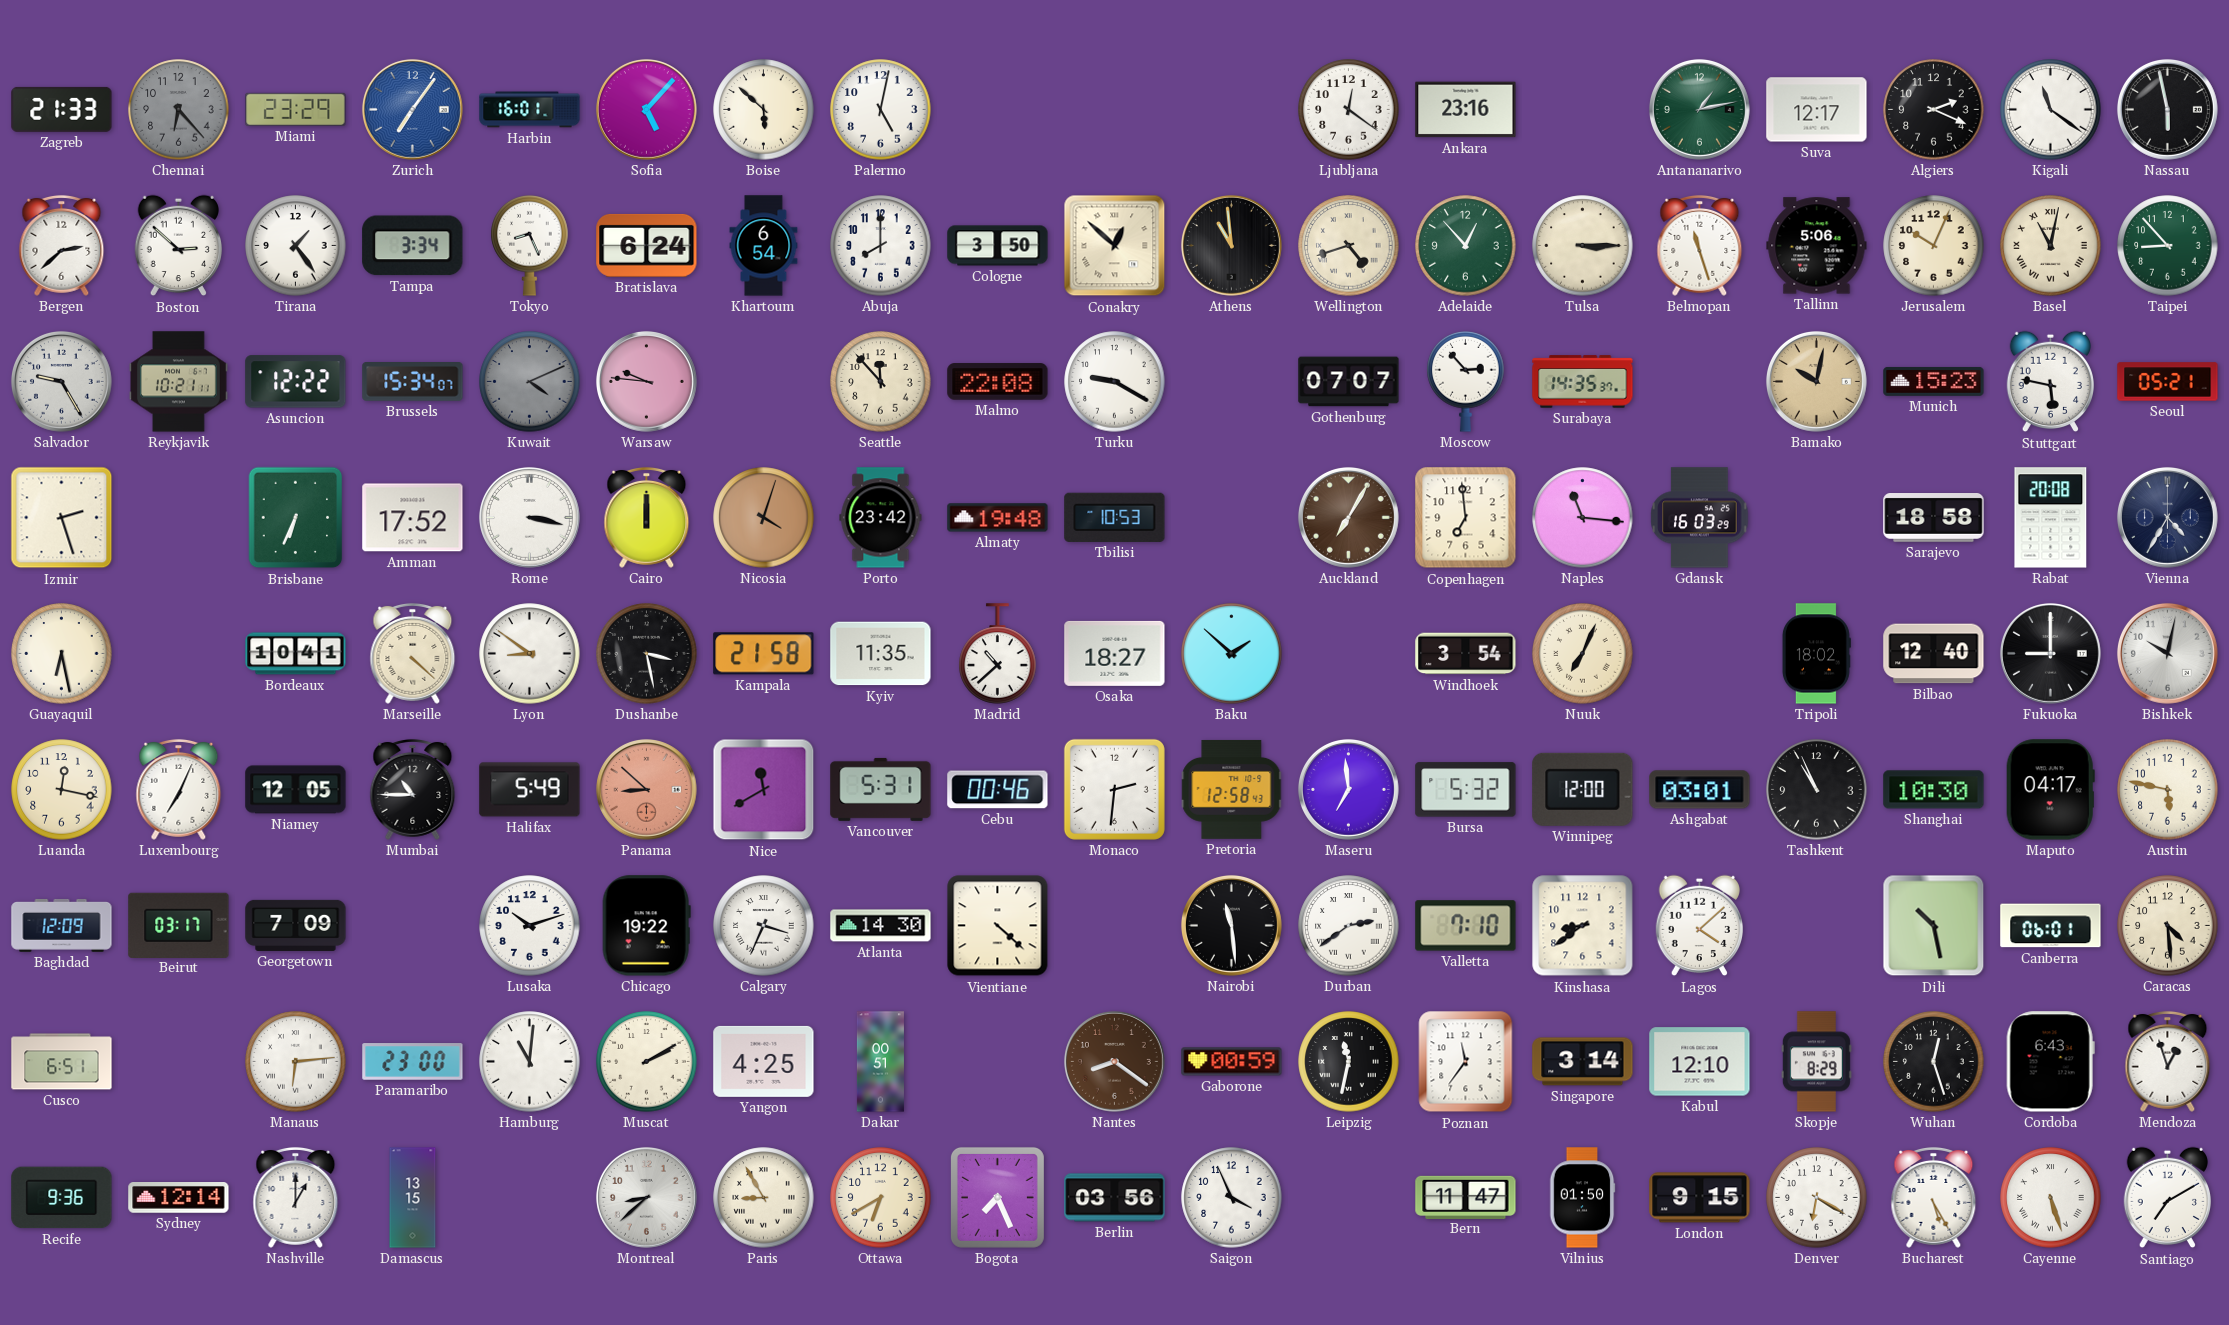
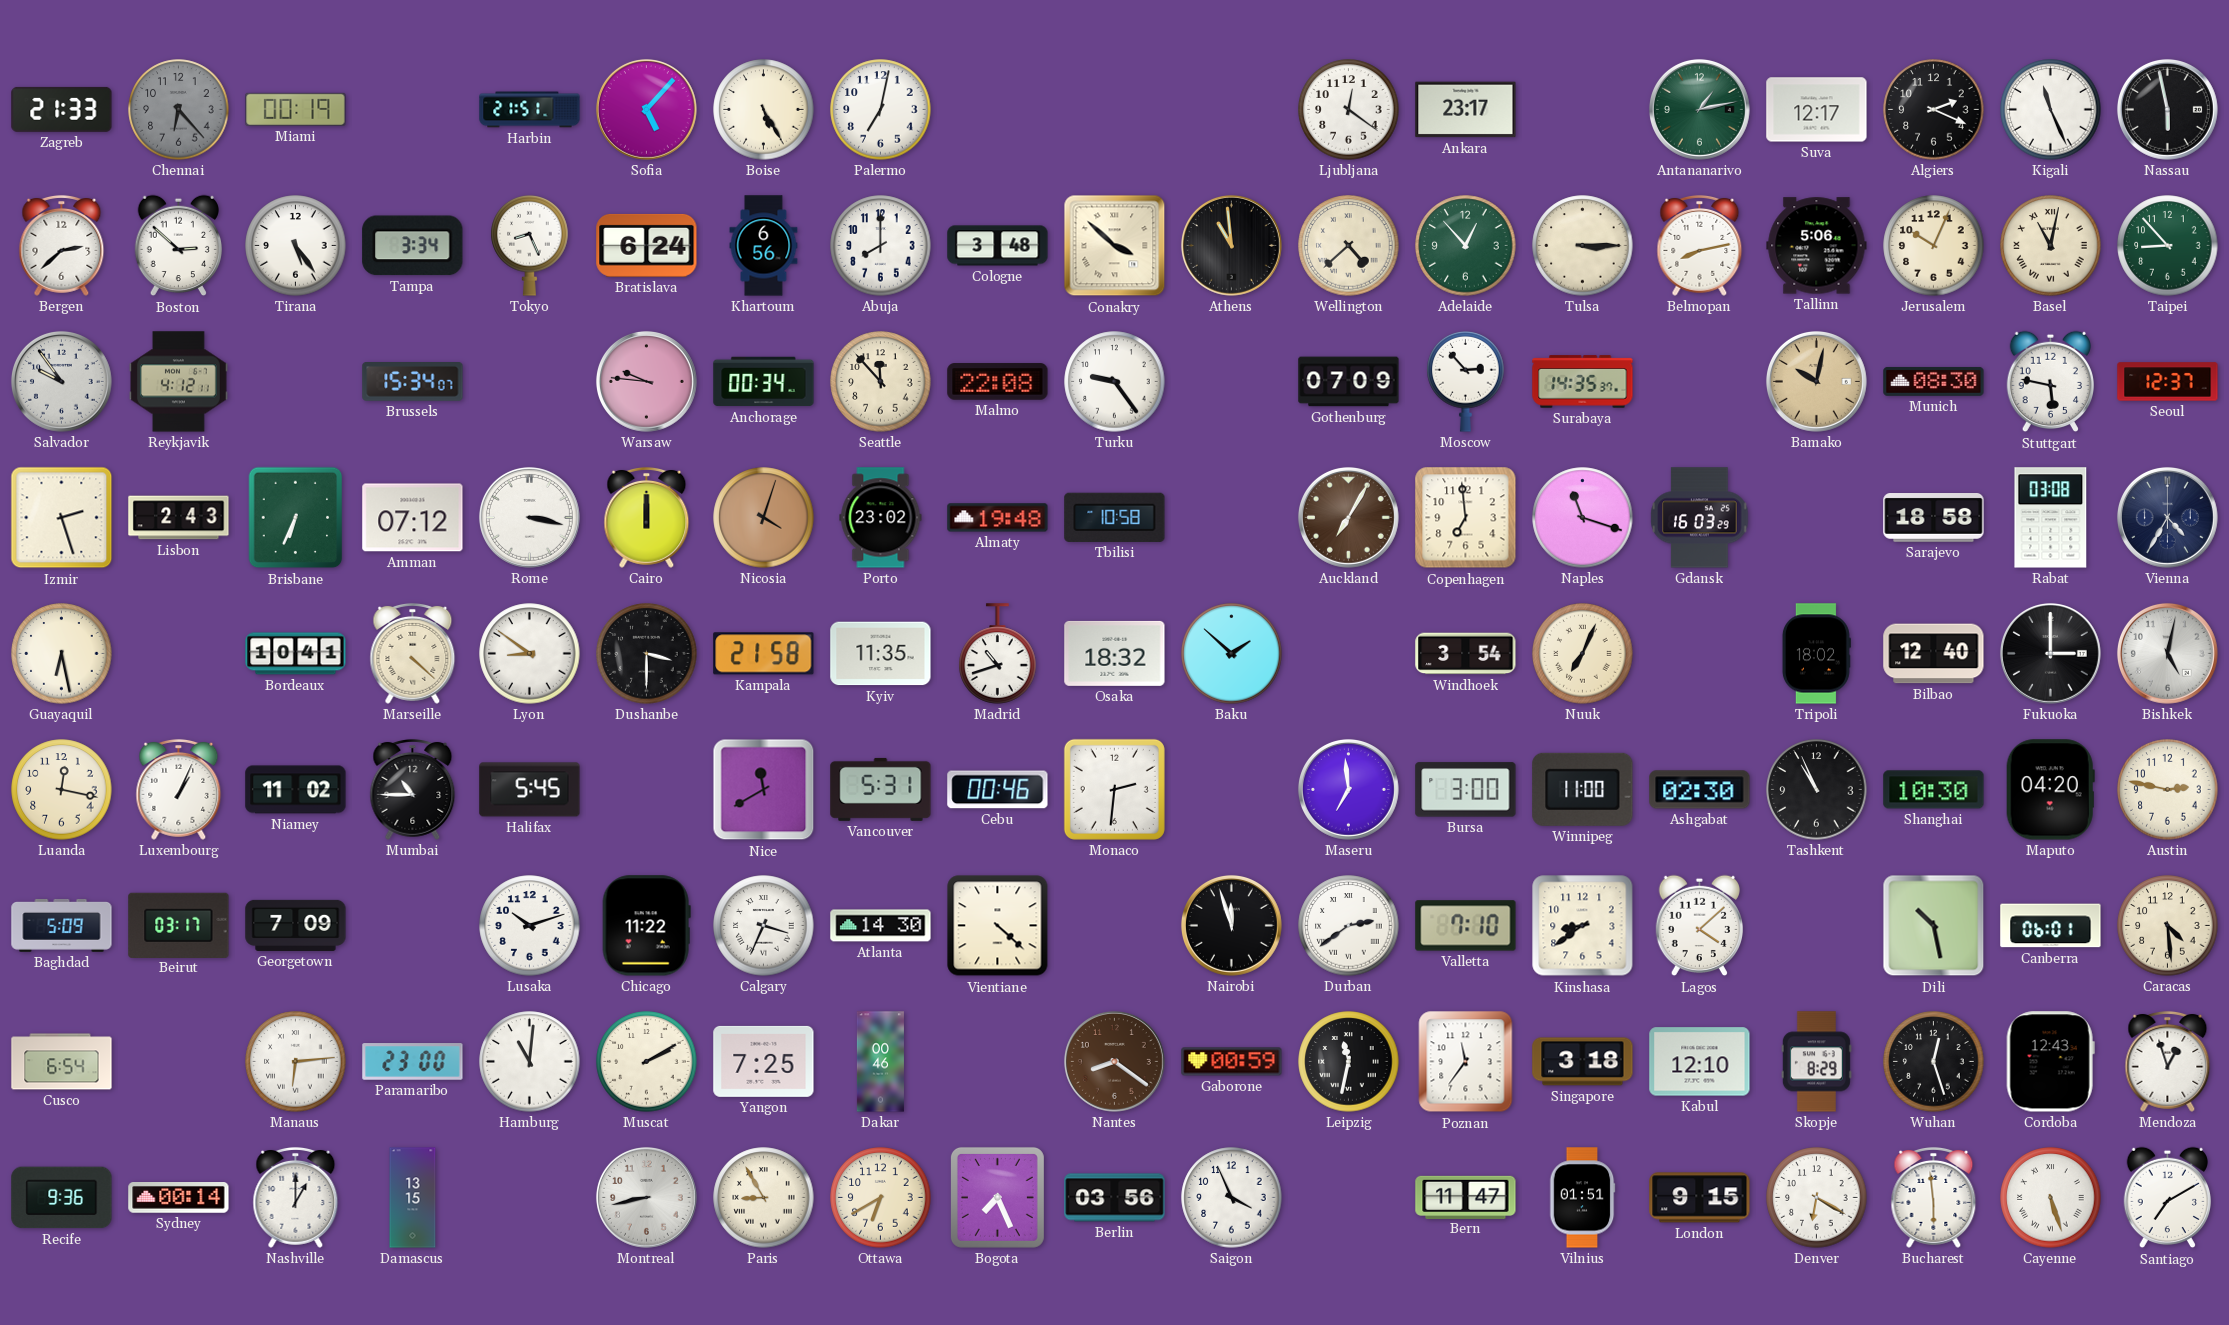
Miami: 23:29 -> 00:19
Zurich: 7:06 -> none
Harbin: 16:01 -> 21:51
Boise: 5:52 -> 5:25
Palermo: 5:02 -> 7:02
Ankara: 23:16 -> 23:17
Kigali: 11:21 -> 11:26
Tirana: 1:24 -> 5:24
Khartoum: 6:54 -> 6:56
Cologne: 3:50 -> 3:48
Conakry: 12:52 -> 3:52
Wellington: 4:42 -> 4:38
Belmopan: 11:27 -> 8:13
Salvador: 9:25 -> 9:54
Reykjavik: 10:21 -> 4:12
Asuncion: 12:22 -> none
Kuwait: 4:11 -> none
Anchorage: none -> 00:34
Turku: 9:20 -> 9:24
Gothenburg: 07:07 -> 07:09
Munich: 15:23 -> 08:30
Seoul: 05:21 -> 12:37
Lisbon: none -> 2:43
Amman: 17:52 -> 07:12
Porto: 23:42 -> 23:02
Tbilisi: 10:53 -> 10:58
Naples: 11:16 -> 11:18
Rabat: 20:08 -> 03:08
Dushanbe: 3:28 -> 3:30
Madrid: 10:38 -> 10:42
Osaka: 18:27 -> 18:32
Fukuoka: 9:00 -> 3:00
Bishkek: 10:02 -> 5:02
Luxembourg: 7:04 -> 1:04
Niamey: 12:05 -> 11:02
Halifax: 5:49 -> 5:45
Panama: 8:52 -> none
Pretoria: 12:58 -> none
Bursa: 5:32 -> 3:00
Winnipeg: 12:00 -> 11:00
Ashgabat: 03:01 -> 02:30
Maputo: 04:17 -> 04:20
Austin: 5:47 -> 2:47
Baghdad: 12:09 -> 5:09
Chicago: 19:22 -> 11:22
Nairobi: 11:29 -> 11:57
Cusco: 6:51 -> 6:54
Yangon: 4:25 -> 7:25
Dakar: 00:51 -> 00:46
Singapore: 3:14 -> 3:18
Cordoba: 6:43 -> 12:43
Sydney: 12:14 -> 00:14
Montreal: 8:38 -> 8:43
Vilnius: 01:50 -> 01:51
Bucharest: 5:25 -> 5:59
